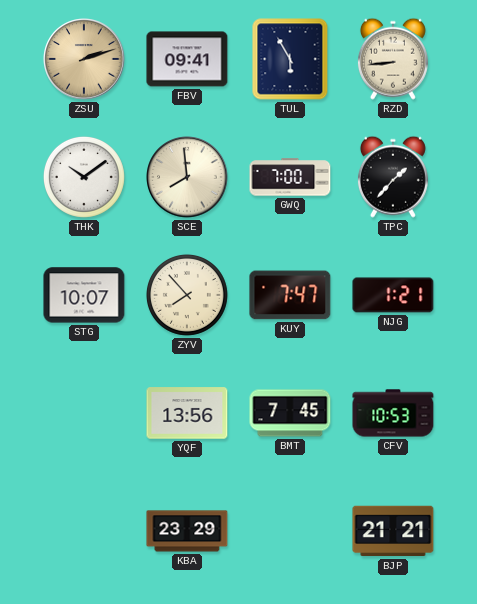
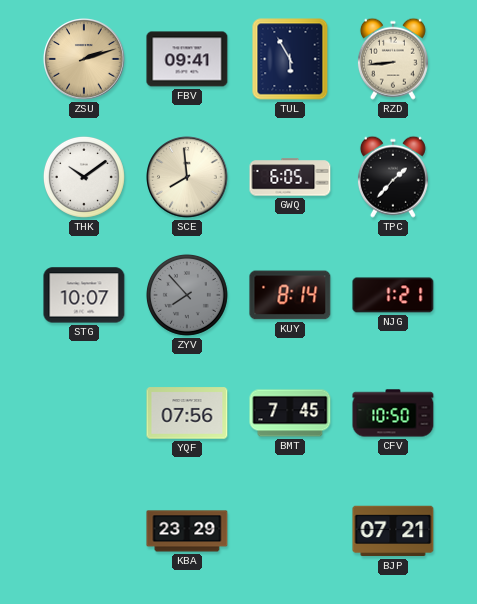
GWQ: 7:00 -> 6:05
ZYV dial: cream -> grey
KUY: 7:47 -> 8:14
YQF: 13:56 -> 07:56
CFV: 10:53 -> 10:50
BJP: 21:21 -> 07:21
